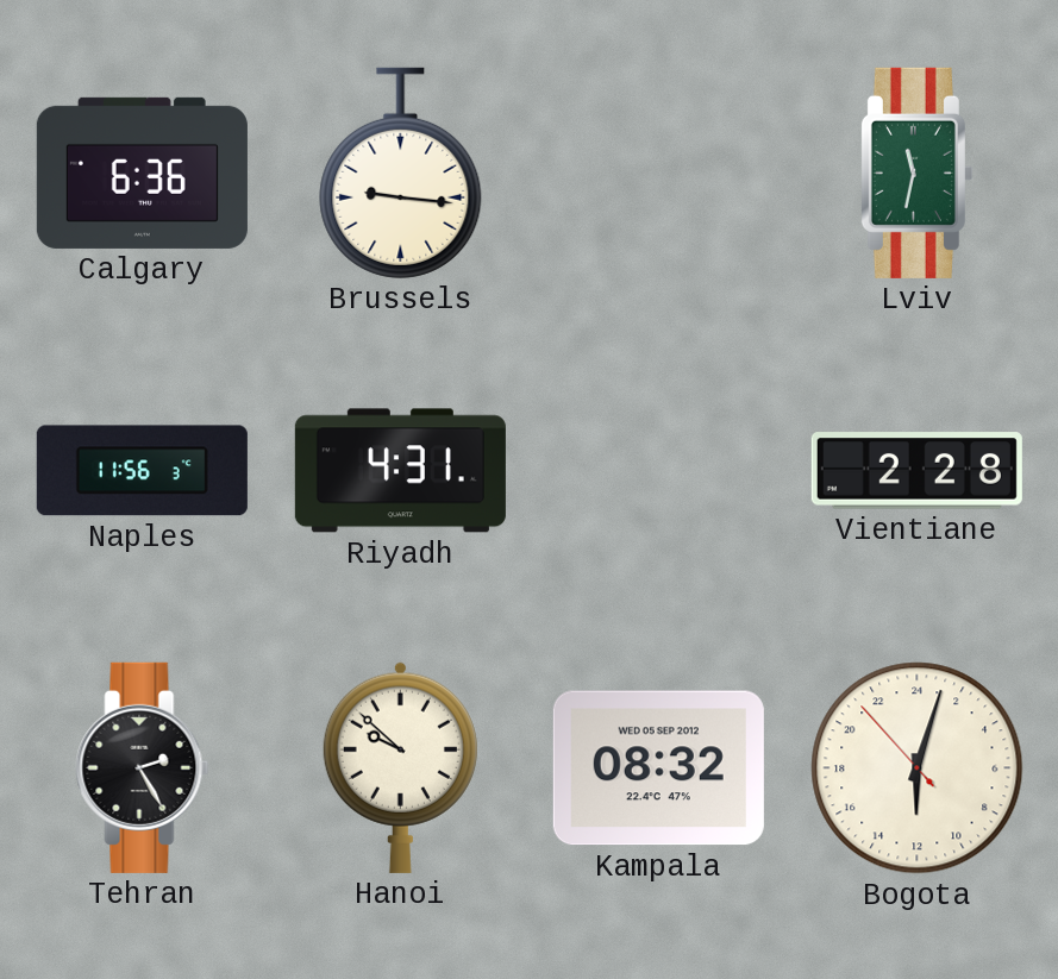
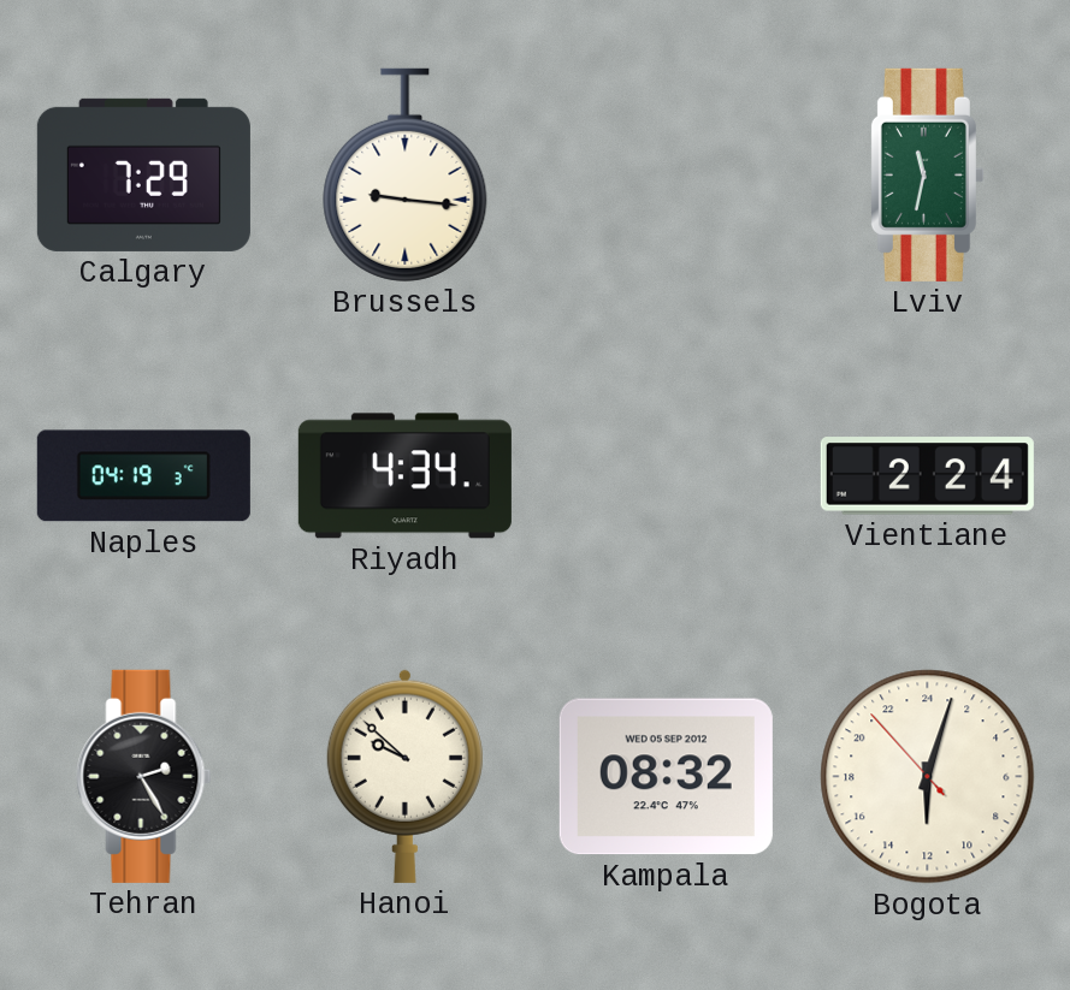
Calgary: 6:36 -> 7:29
Naples: 11:56 -> 04:19
Riyadh: 4:31 -> 4:34
Vientiane: 2:28 -> 2:24
